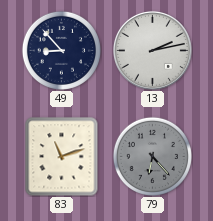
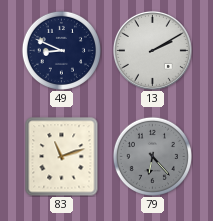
49: 8:53 -> 8:49
13: 2:13 -> 2:10
